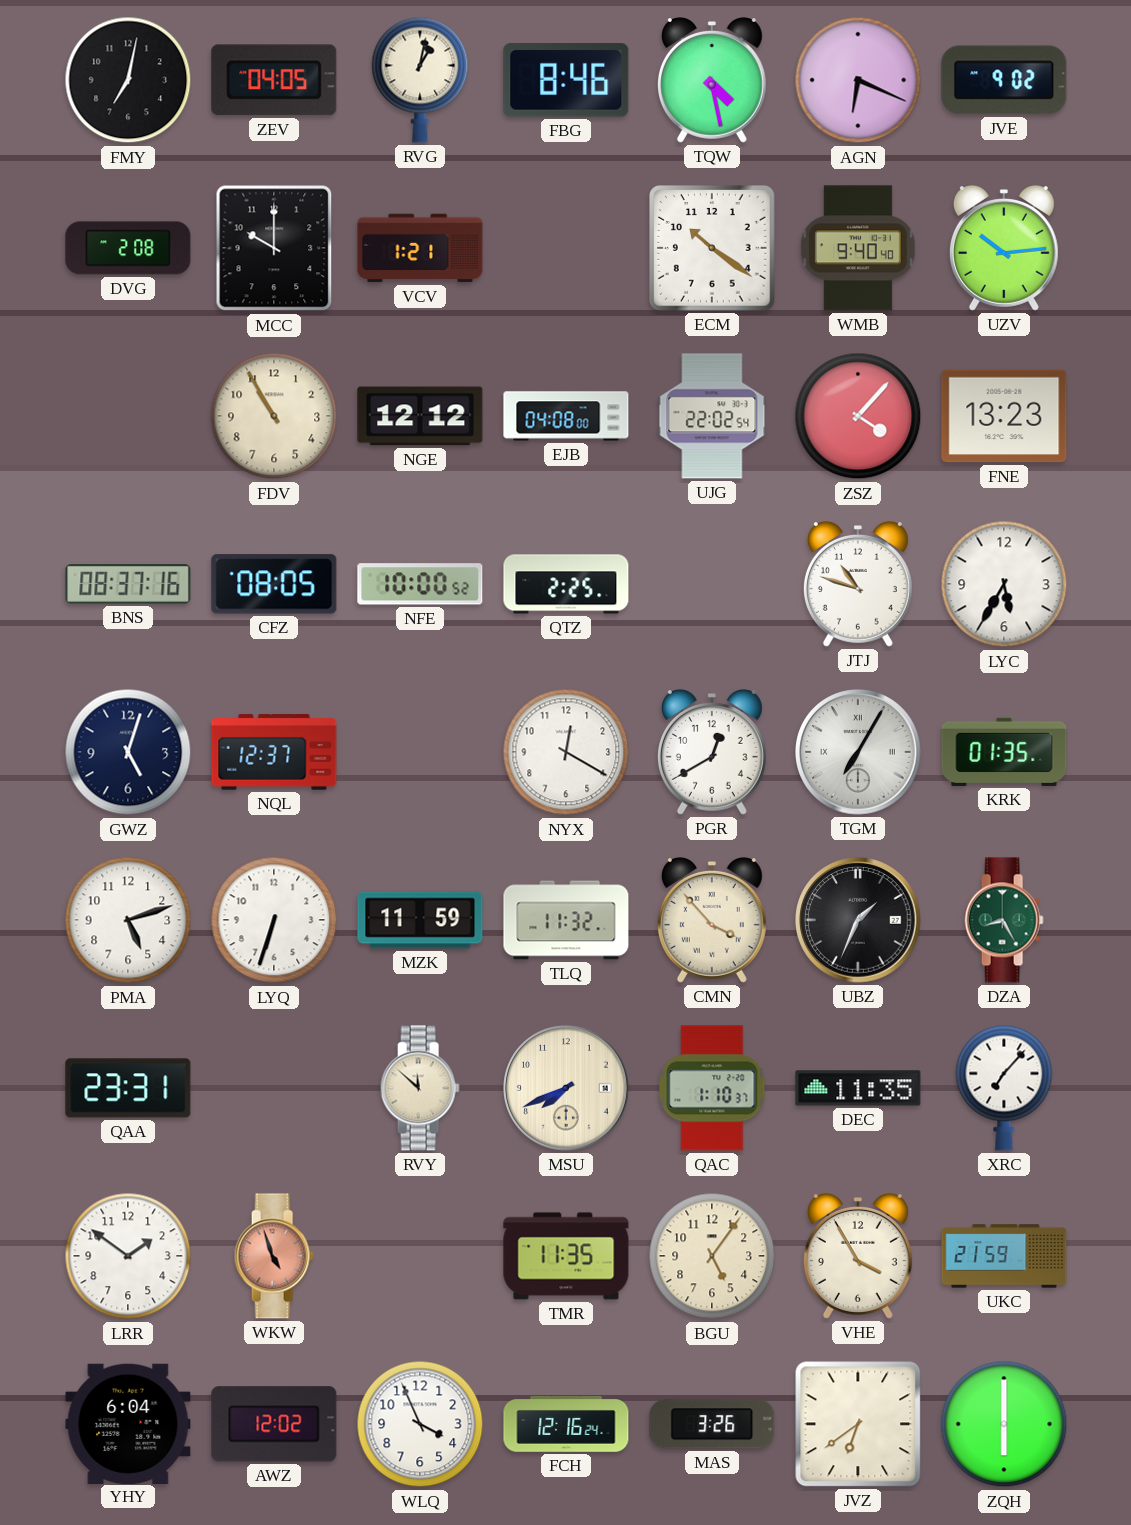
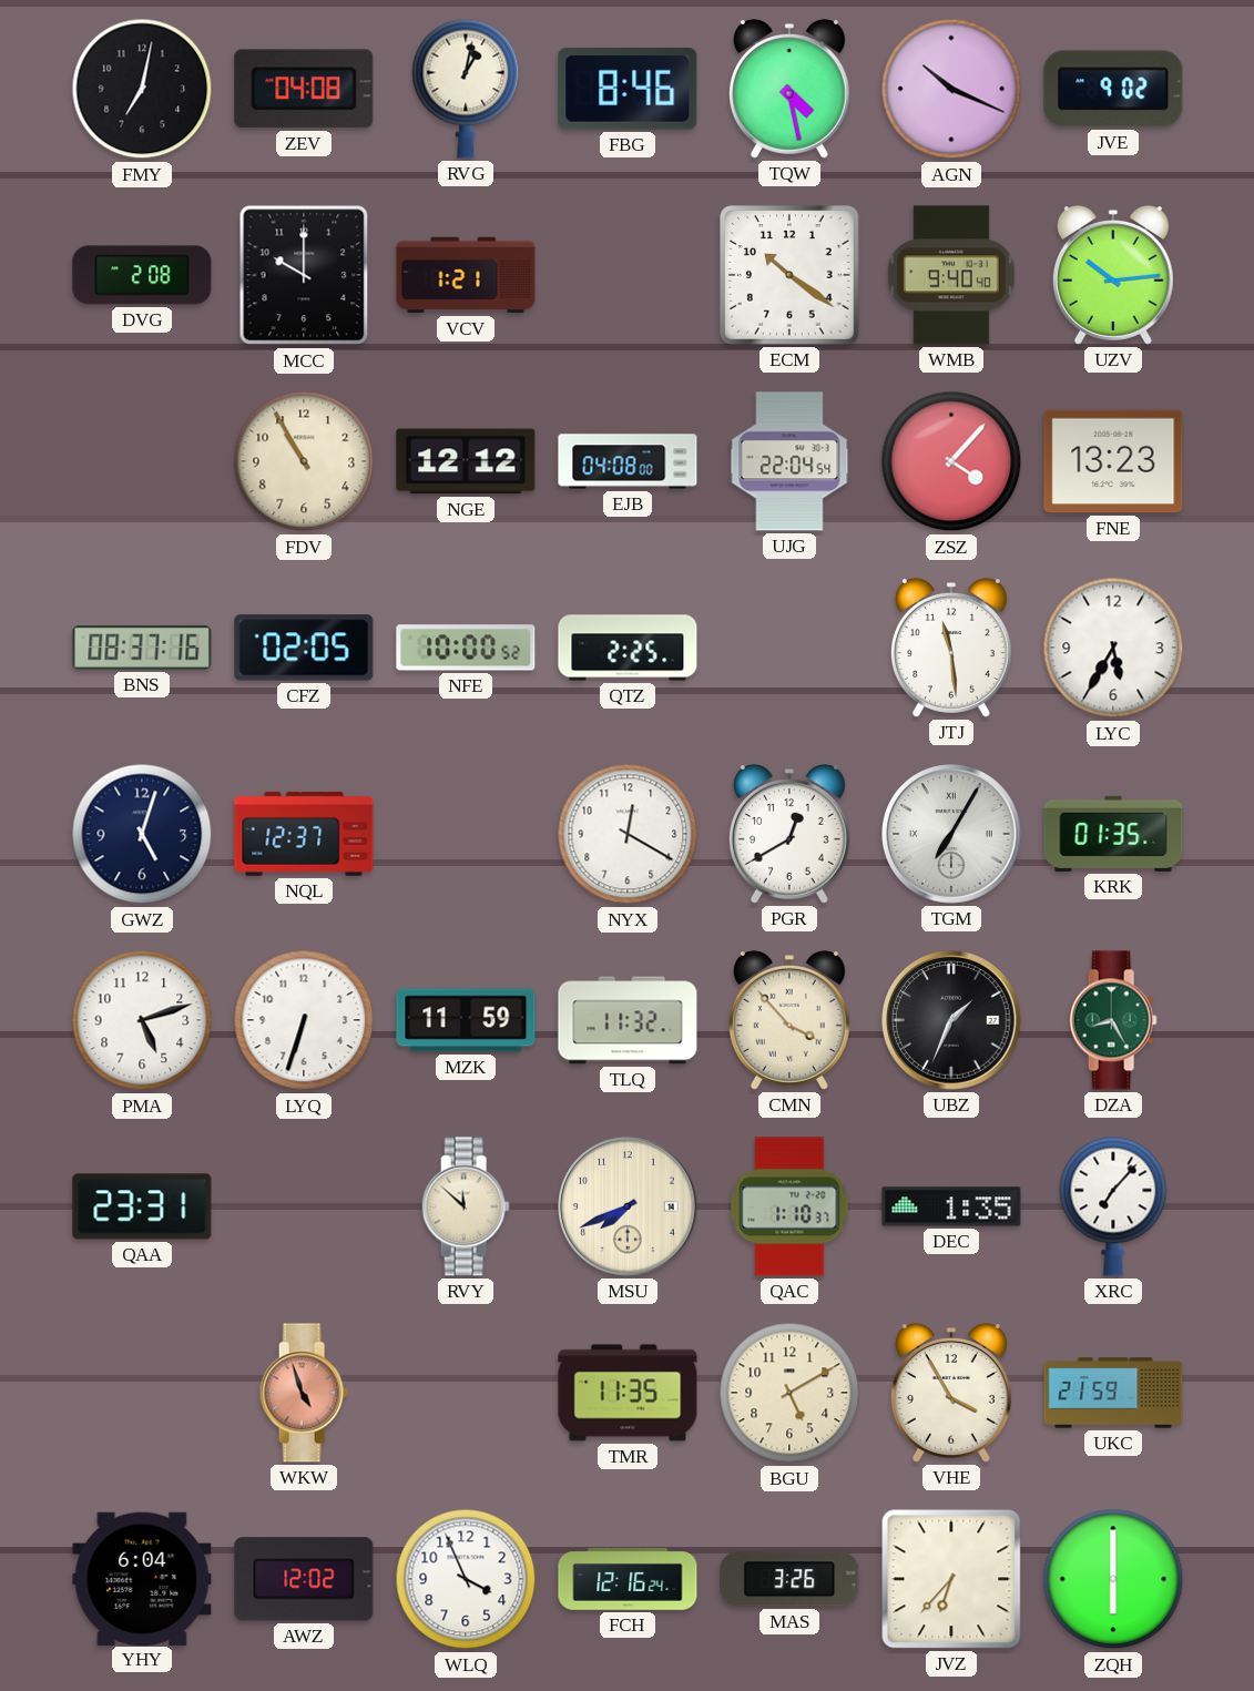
ZEV: 04:05 -> 04:08
AGN: 6:19 -> 10:19
UJG: 22:02 -> 22:04
CFZ: 08:05 -> 02:05
JTJ: 10:48 -> 11:29
DEC: 11:35 -> 1:35
LRR: 1:51 -> none
BGU: 5:06 -> 5:10
JVZ: 6:39 -> 6:37
